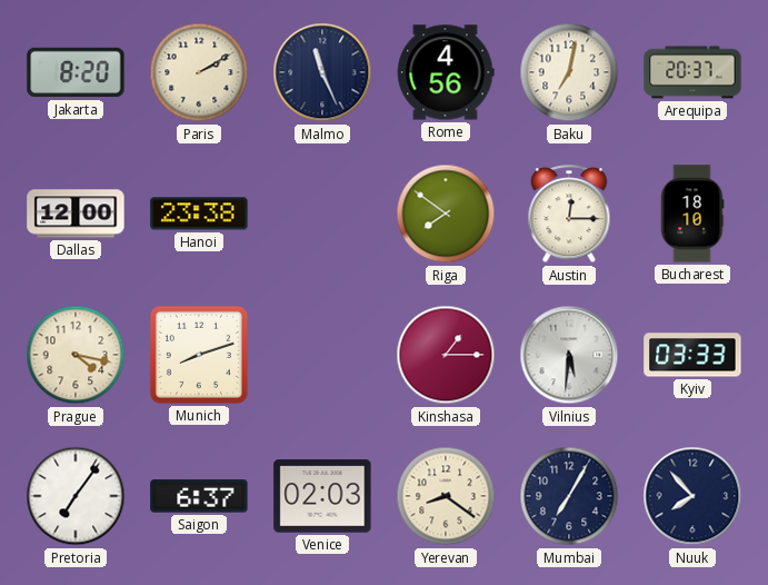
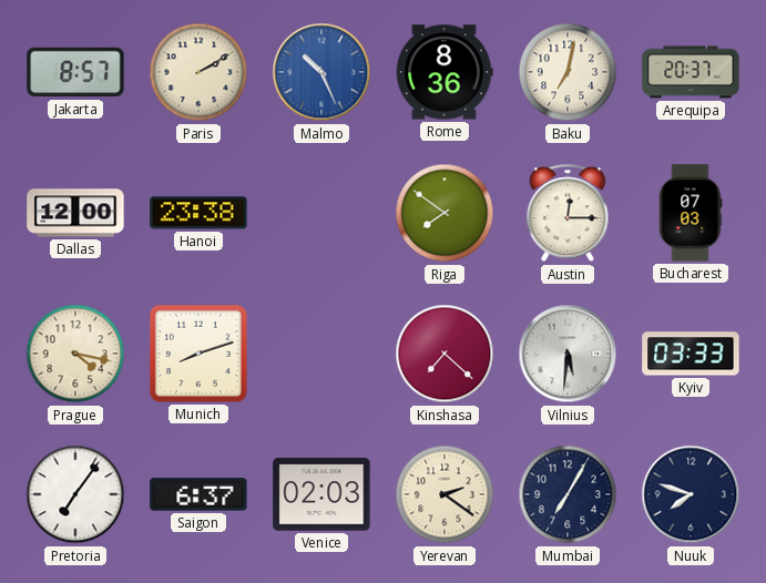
Jakarta: 8:20 -> 8:57
Malmo: 11:26 -> 10:26
Malmo dial: navy -> blue
Rome: 4:56 -> 8:36
Bucharest: 18:10 -> 07:03
Kinshasa: 1:15 -> 7:22
Yerevan: 8:21 -> 2:21
Nuuk: 7:53 -> 7:48
